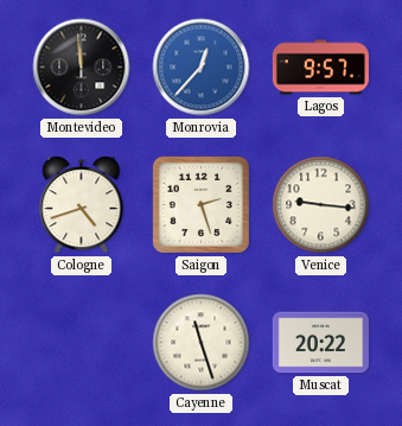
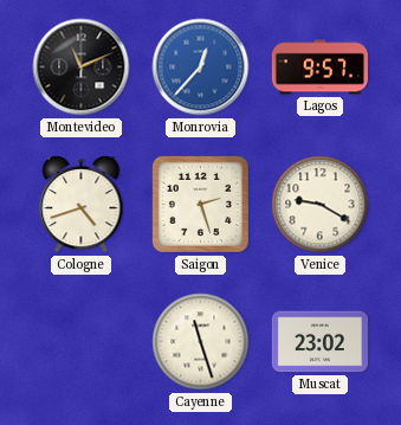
Montevideo: 11:59 -> 11:11
Venice: 9:16 -> 9:20
Muscat: 20:22 -> 23:02
